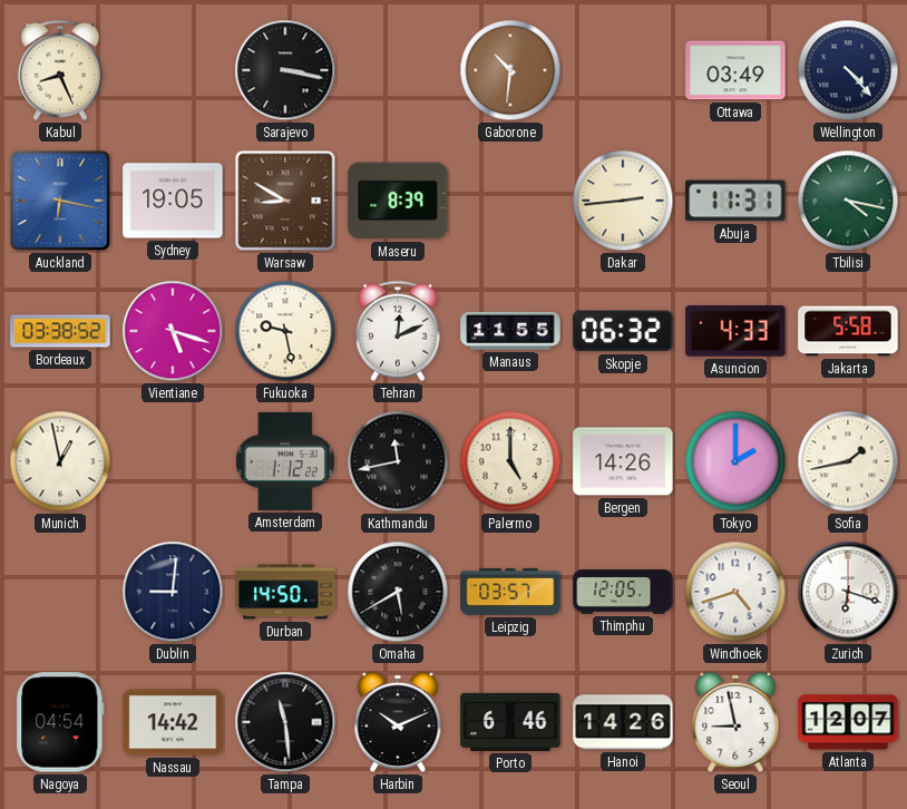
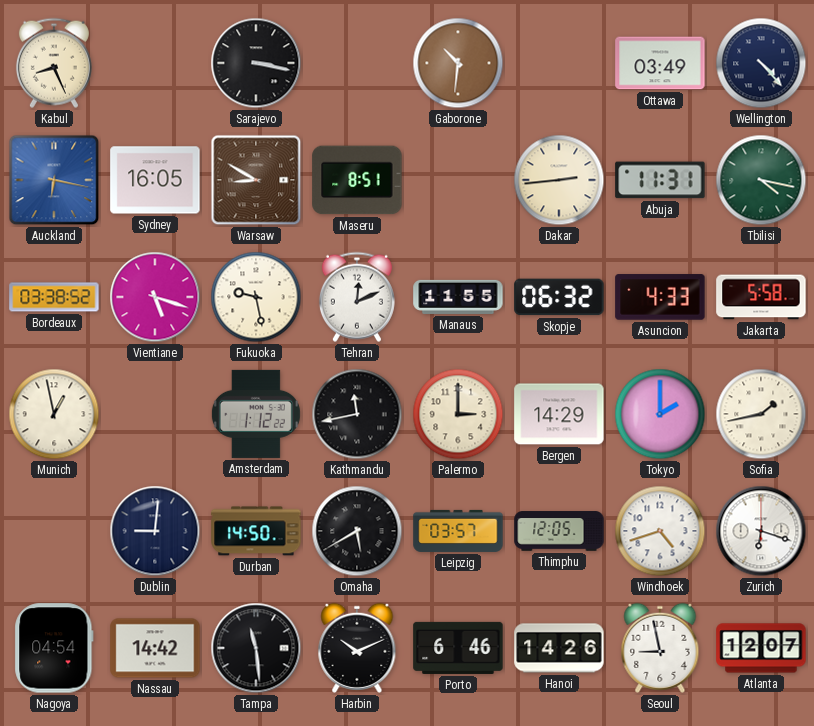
Sydney: 19:05 -> 16:05
Maseru: 8:39 -> 8:51
Palermo: 5:00 -> 3:00
Bergen: 14:26 -> 14:29
